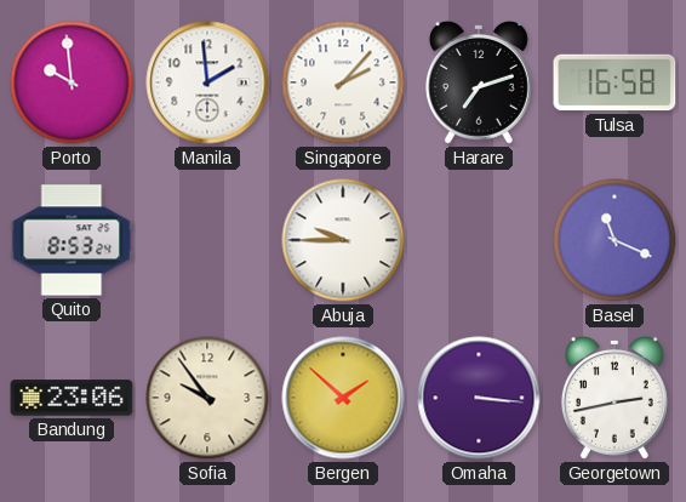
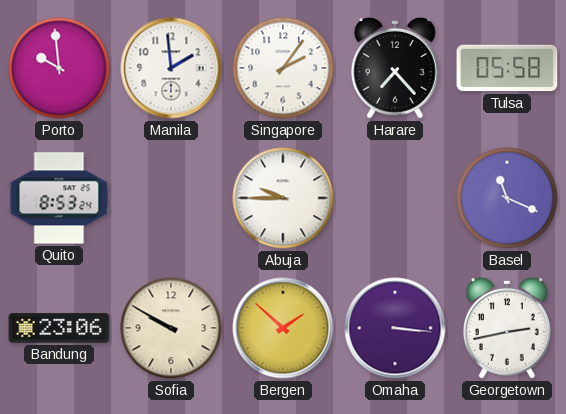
Singapore: 2:07 -> 2:06
Harare: 7:12 -> 7:23
Tulsa: 16:58 -> 05:58
Sofia: 9:54 -> 9:50
